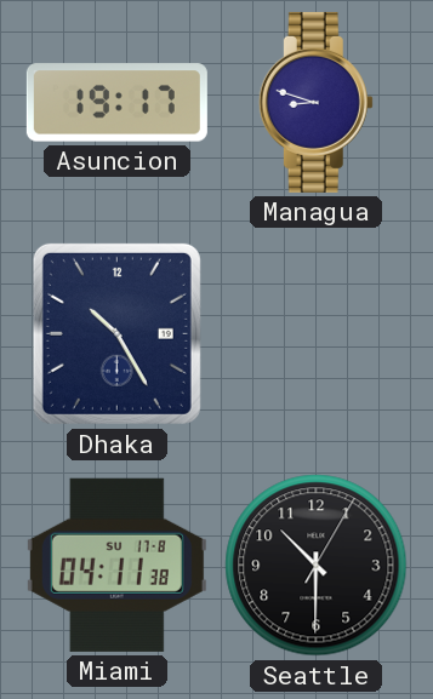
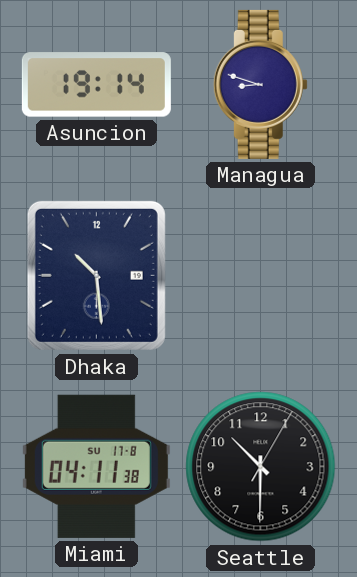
Asuncion: 19:17 -> 19:14
Dhaka: 10:25 -> 10:29
